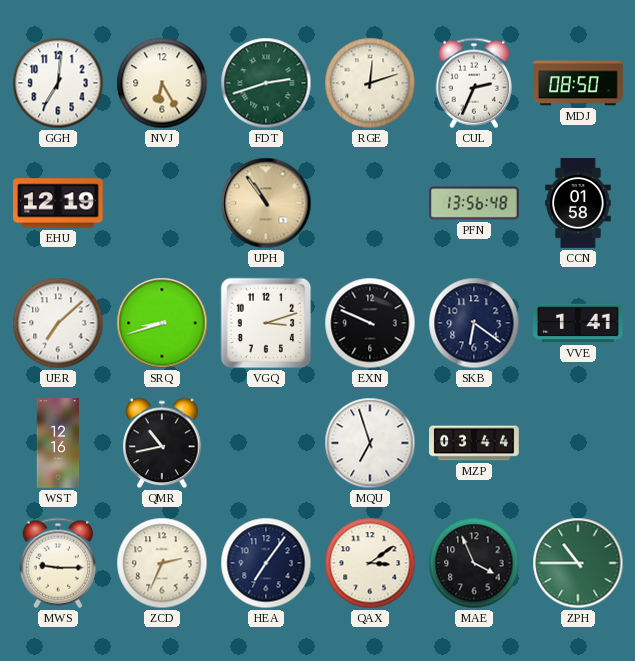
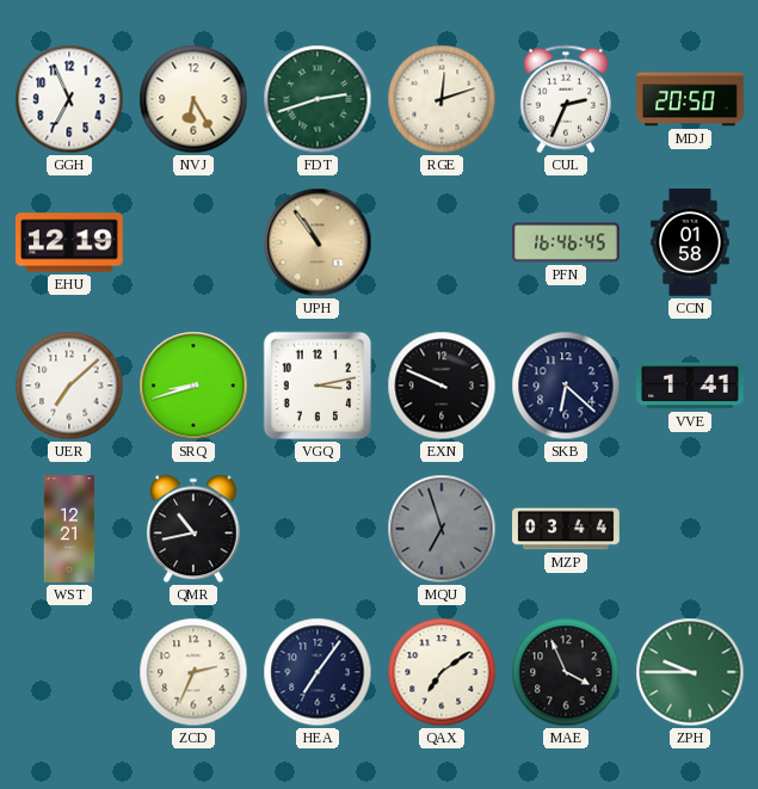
GGH: 7:01 -> 6:56
MDJ: 08:50 -> 20:50
PFN: 13:56 -> 16:46
VGQ: 3:12 -> 3:13
SKB: 6:21 -> 6:22
WST: 12:16 -> 12:21
MQU dial: white -> grey
MWS: 9:15 -> none
QAX: 3:09 -> 7:09
ZPH: 10:45 -> 9:45
